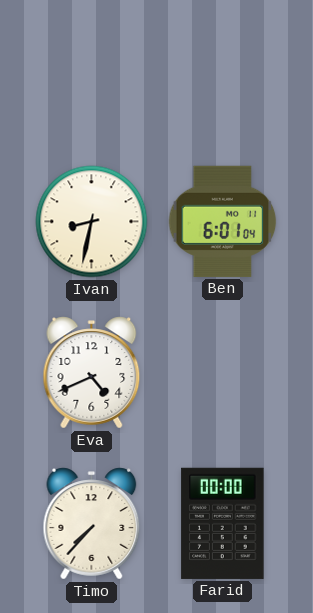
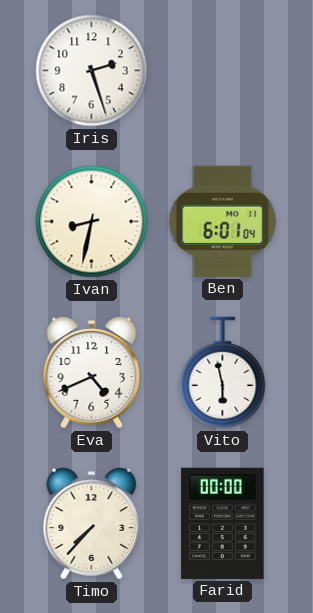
Iris: none -> 2:27
Vito: none -> 5:58
